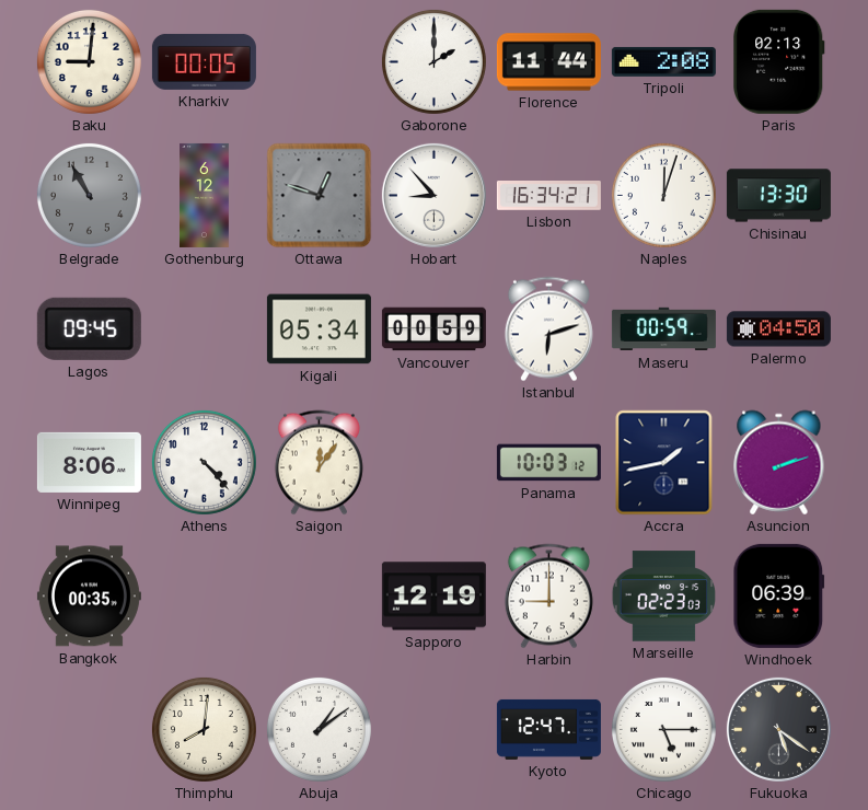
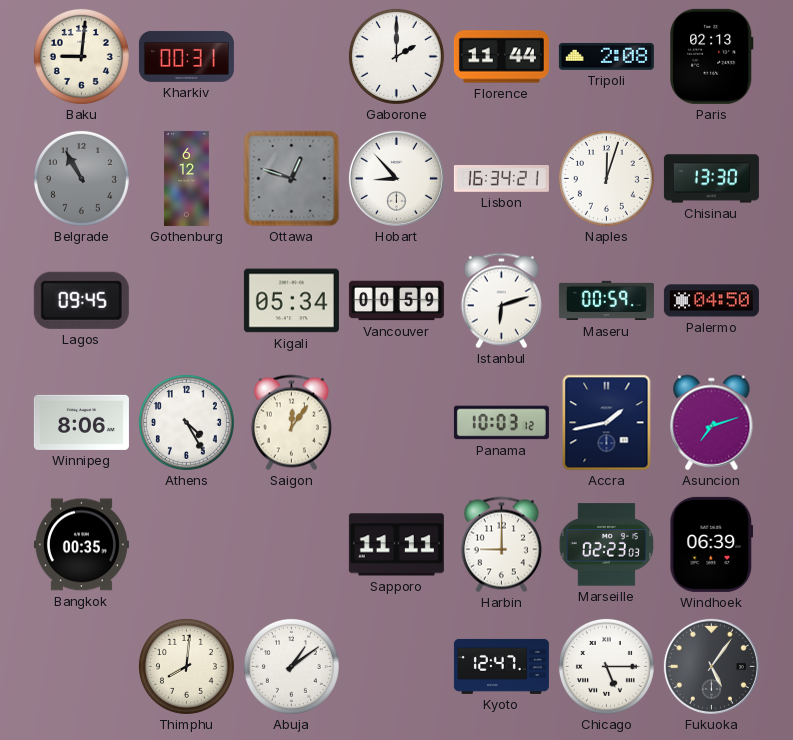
Kharkiv: 00:05 -> 00:31
Athens: 4:23 -> 4:25
Asuncion: 2:12 -> 7:12
Sapporo: 12:19 -> 11:11
Fukuoka: 5:21 -> 5:06
